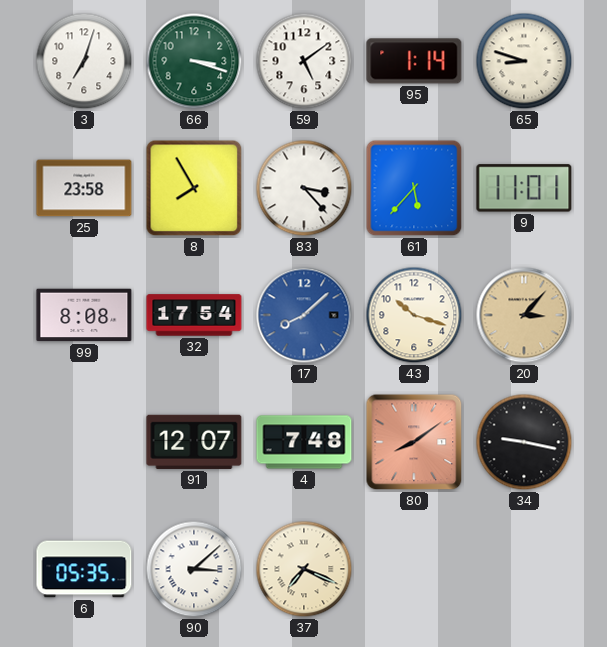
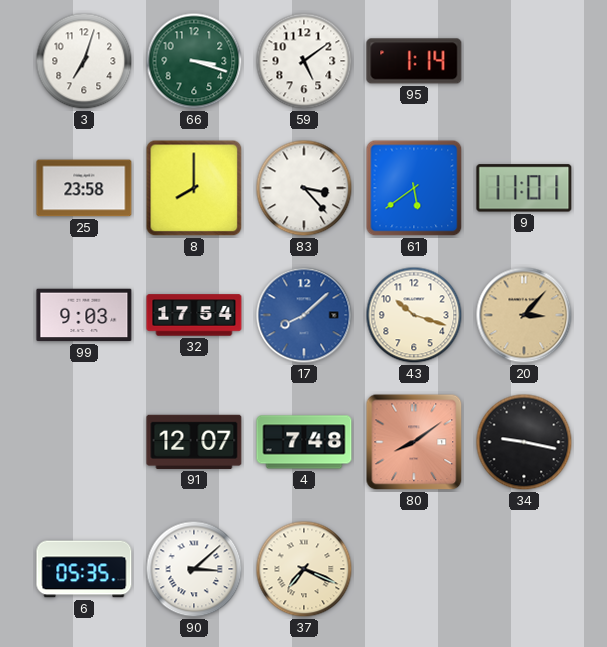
65: 8:48 -> none
8: 7:55 -> 8:00
61: 5:37 -> 5:39
99: 8:08 -> 9:03
